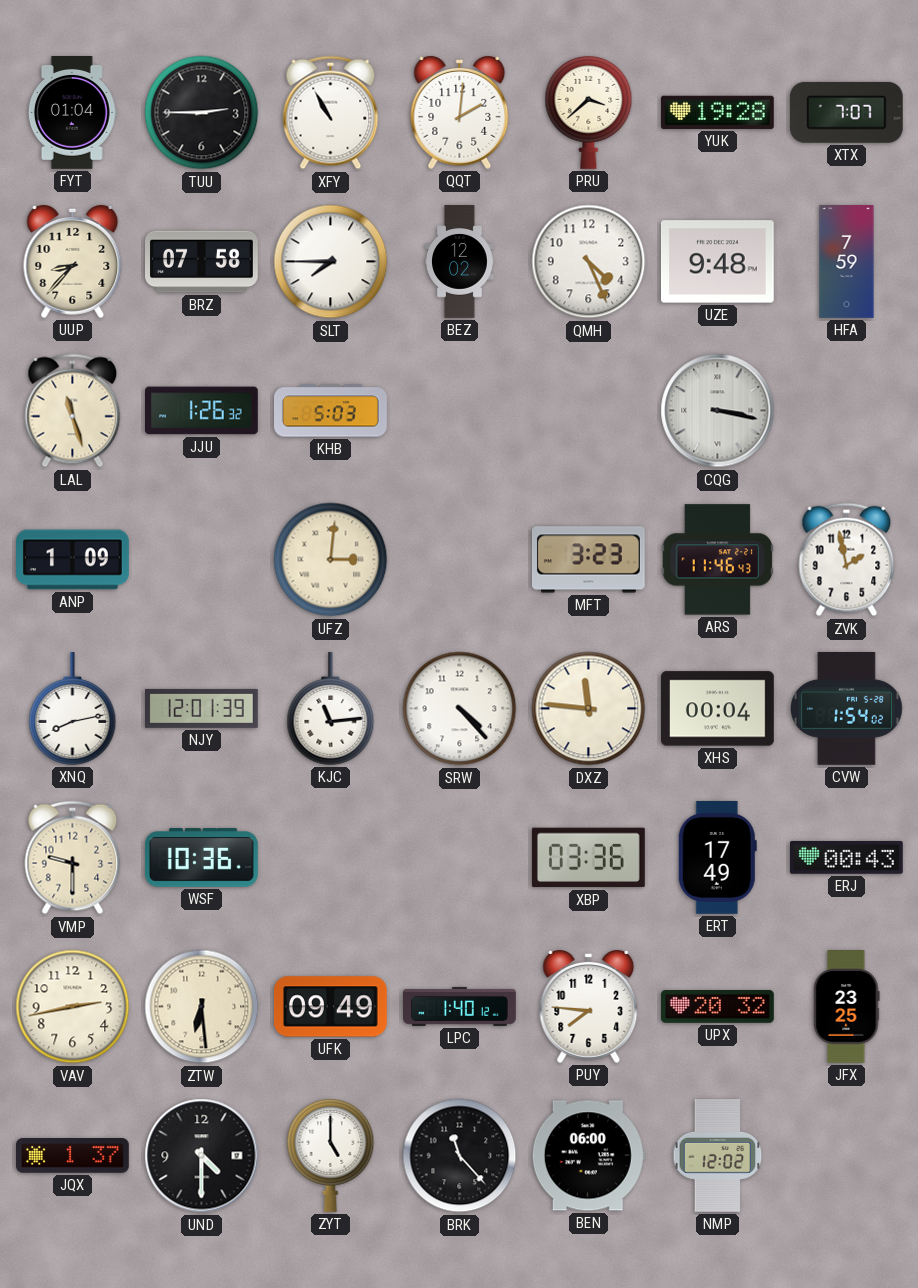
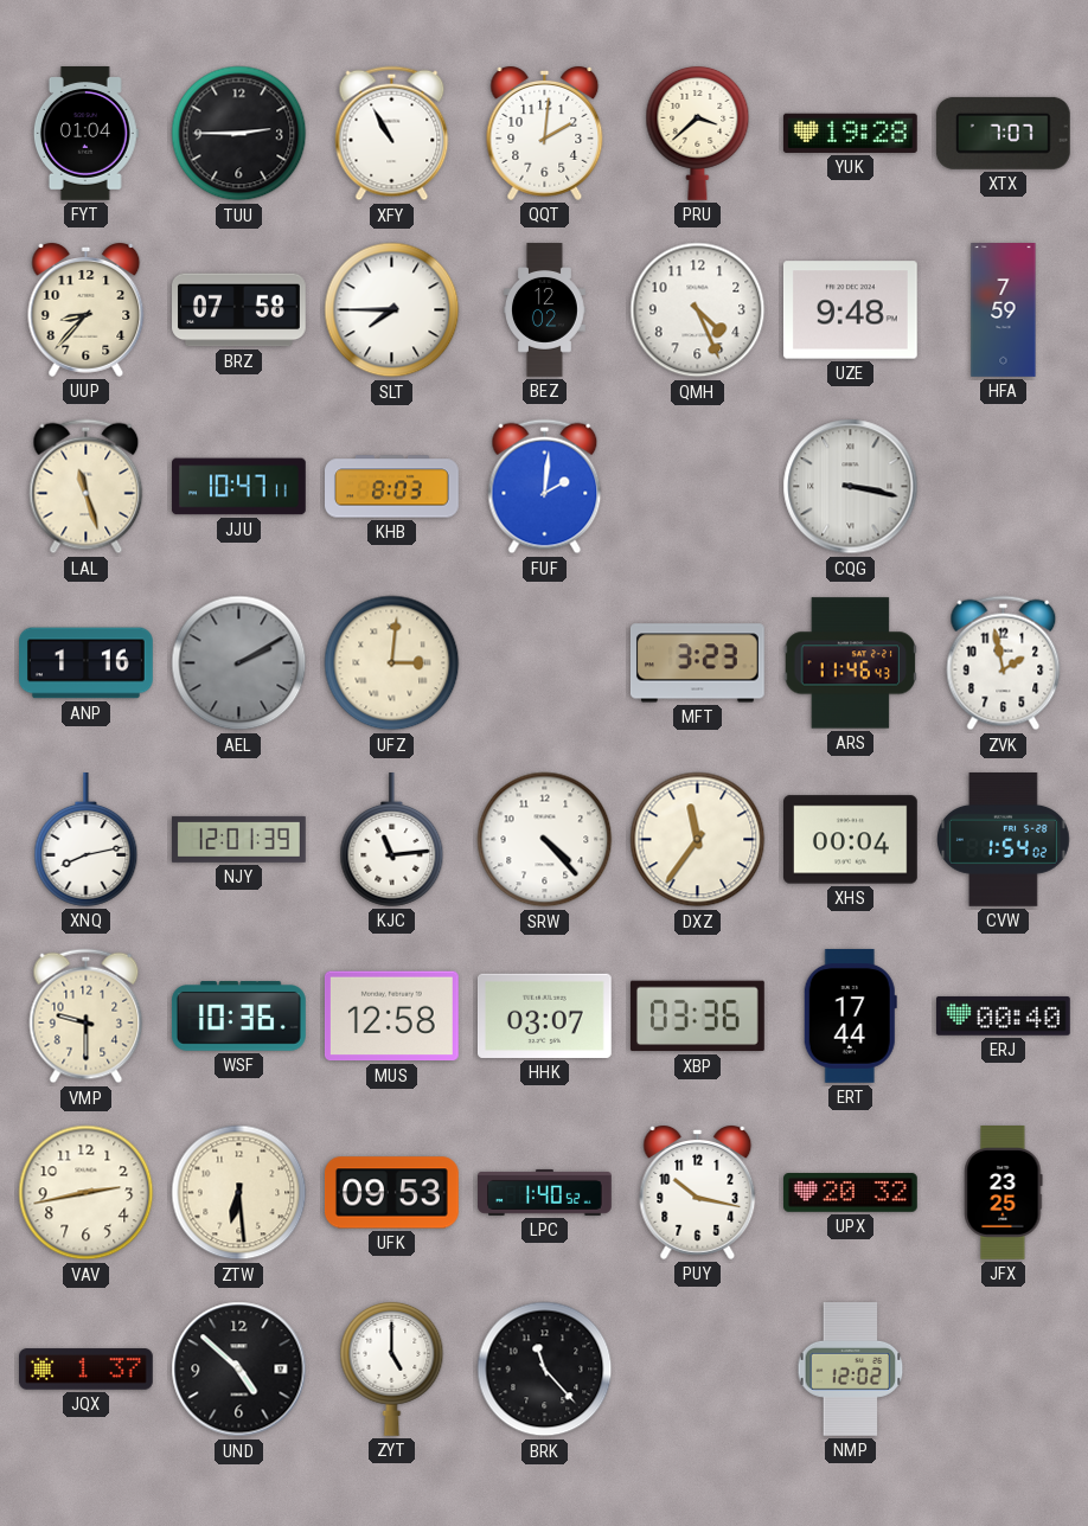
JJU: 1:26 -> 10:47
KHB: 5:03 -> 8:03
FUF: none -> 2:01
ANP: 1:09 -> 1:16
AEL: none -> 2:10
DXZ: 11:46 -> 11:36
MUS: none -> 12:58
HHK: none -> 03:07
ERT: 17:49 -> 17:44
ERJ: 00:43 -> 00:40
UFK: 09:49 -> 09:53
LPC: 1:40:12 -> 1:40:52
PUY: 7:46 -> 10:17
UND: 4:30 -> 4:52
BEN: 06:00 -> none
